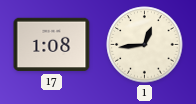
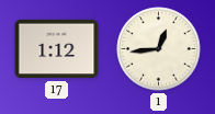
17: 1:08 -> 1:12
